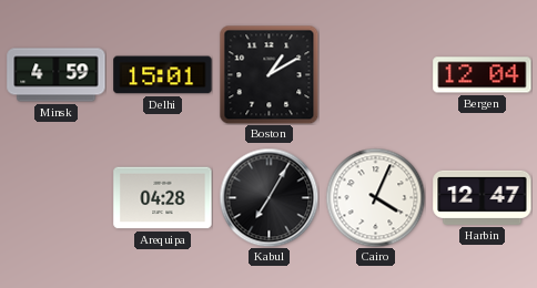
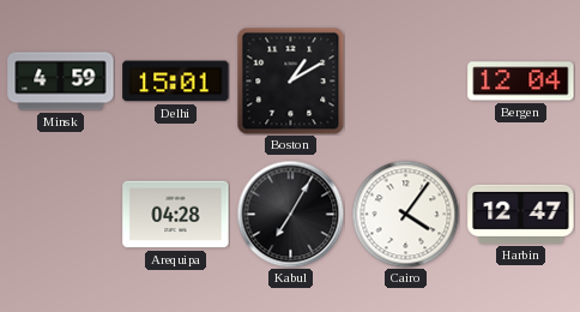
Cairo: 4:04 -> 4:06
